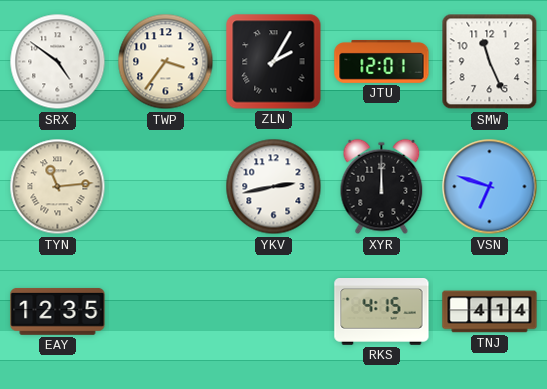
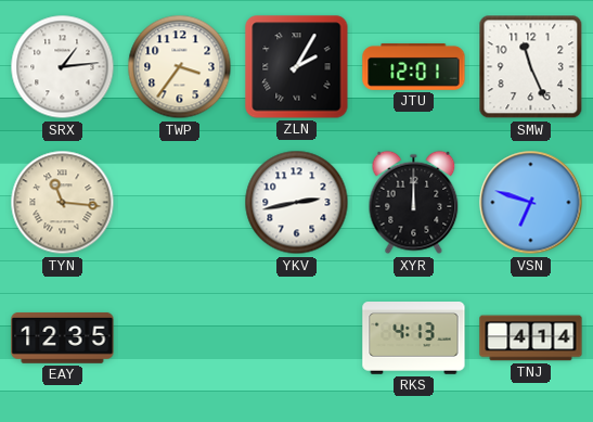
SRX: 4:51 -> 1:14
TYN: 11:14 -> 11:16
RKS: 4:15 -> 4:13
